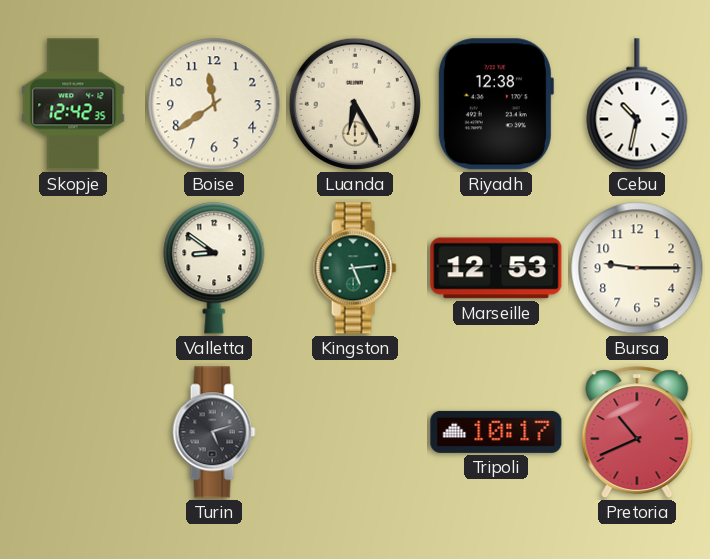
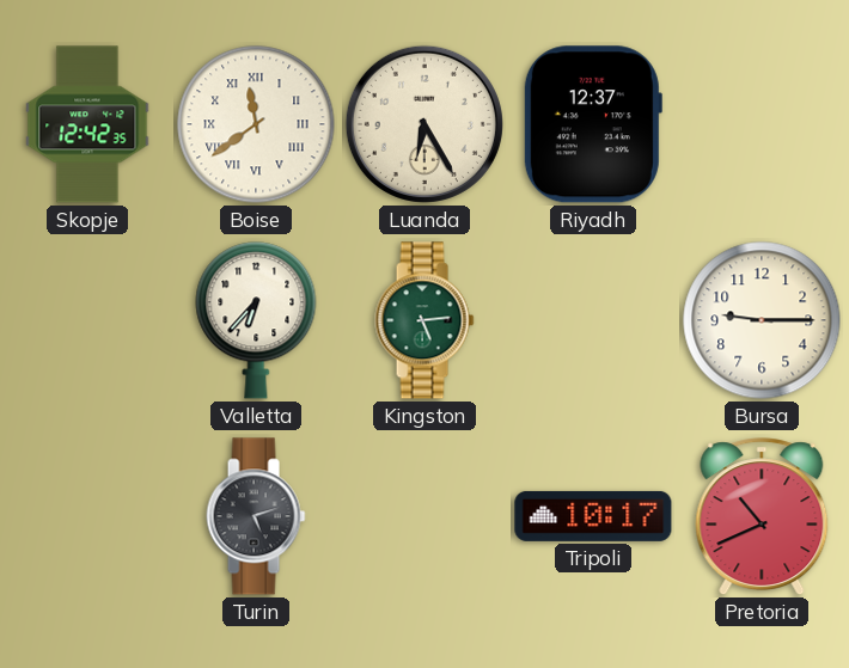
Boise numerals: Arabic -> Roman
Riyadh: 12:38 -> 12:37
Cebu: 10:32 -> none
Valletta: 8:51 -> 6:37
Marseille: 12:53 -> none
